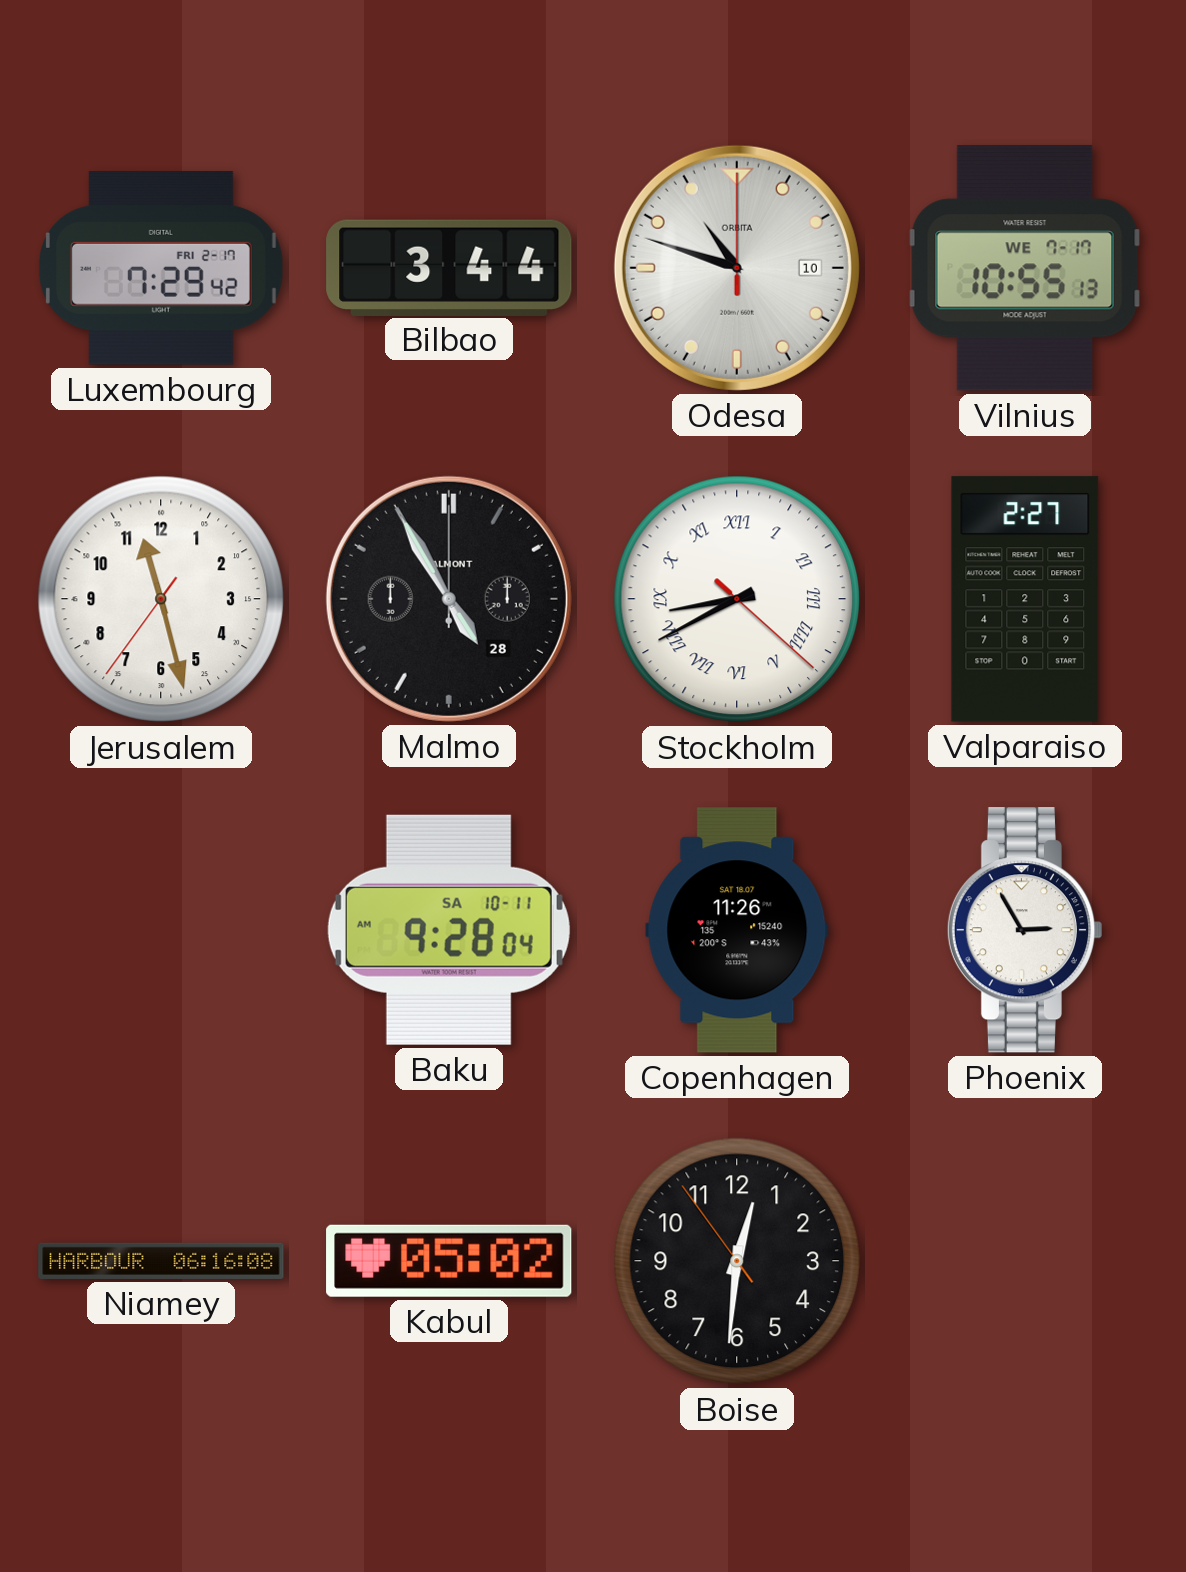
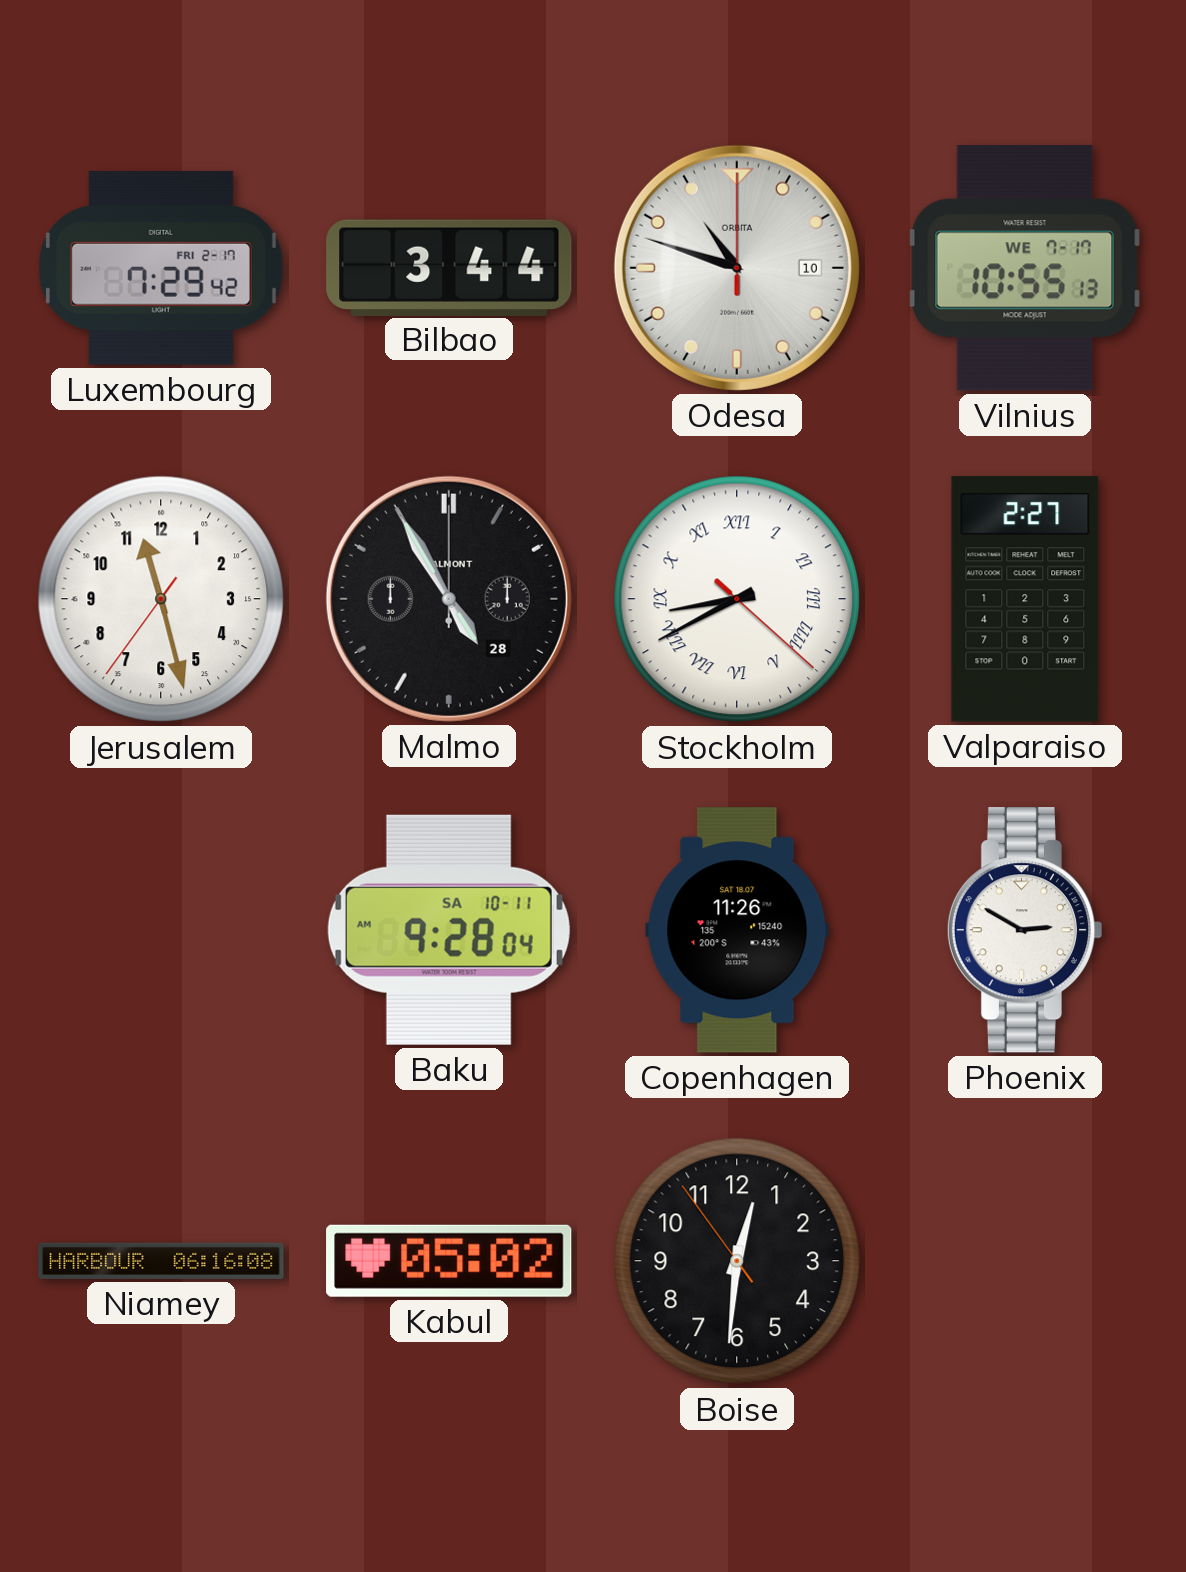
Phoenix: 2:55 -> 2:50
